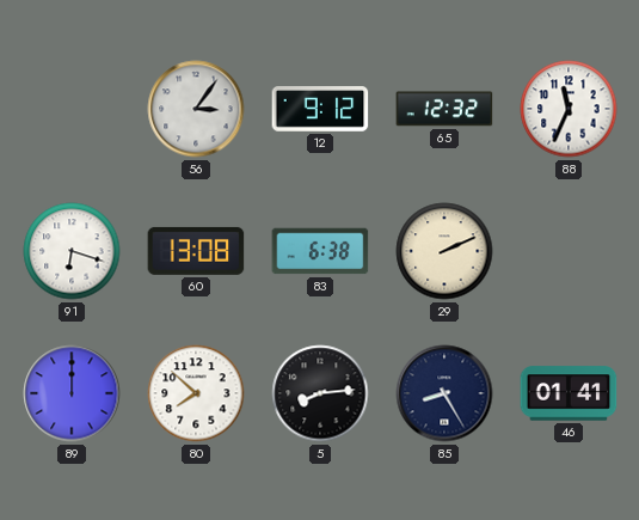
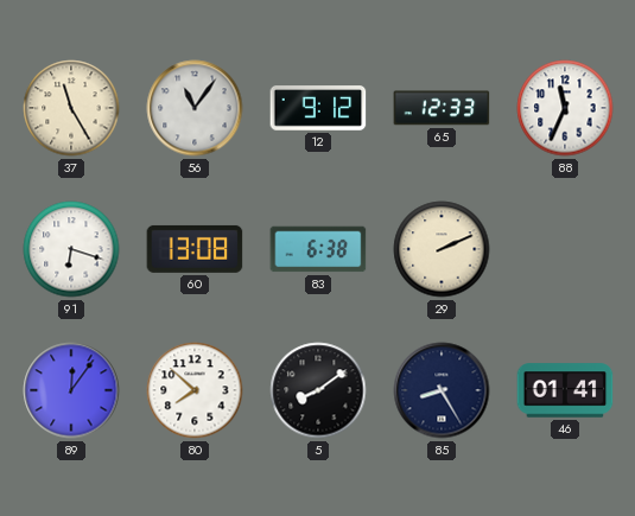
37: none -> 11:25
56: 3:06 -> 11:06
65: 12:32 -> 12:33
89: 12:00 -> 12:06
5: 8:14 -> 8:09
